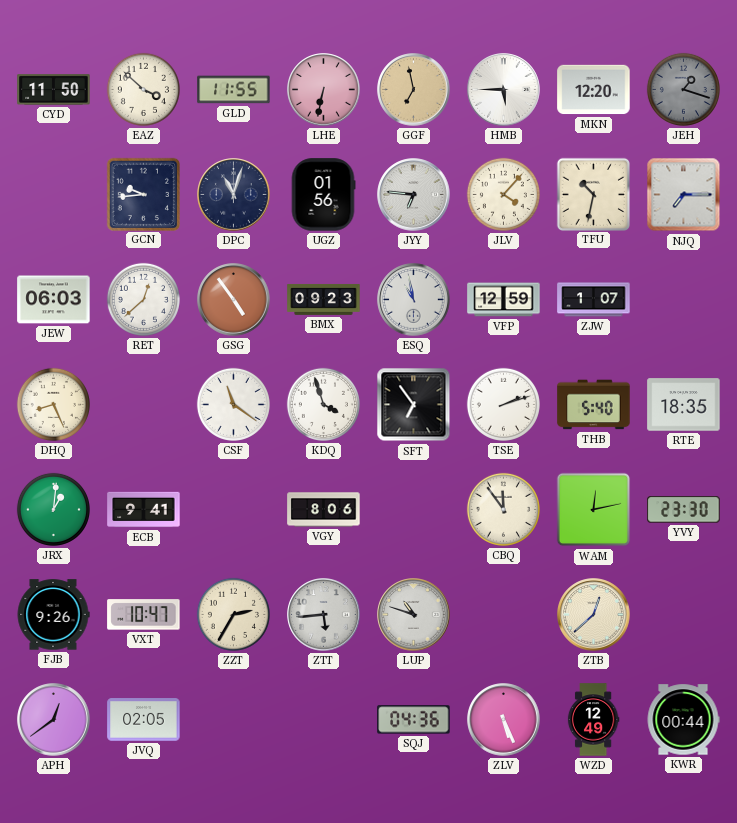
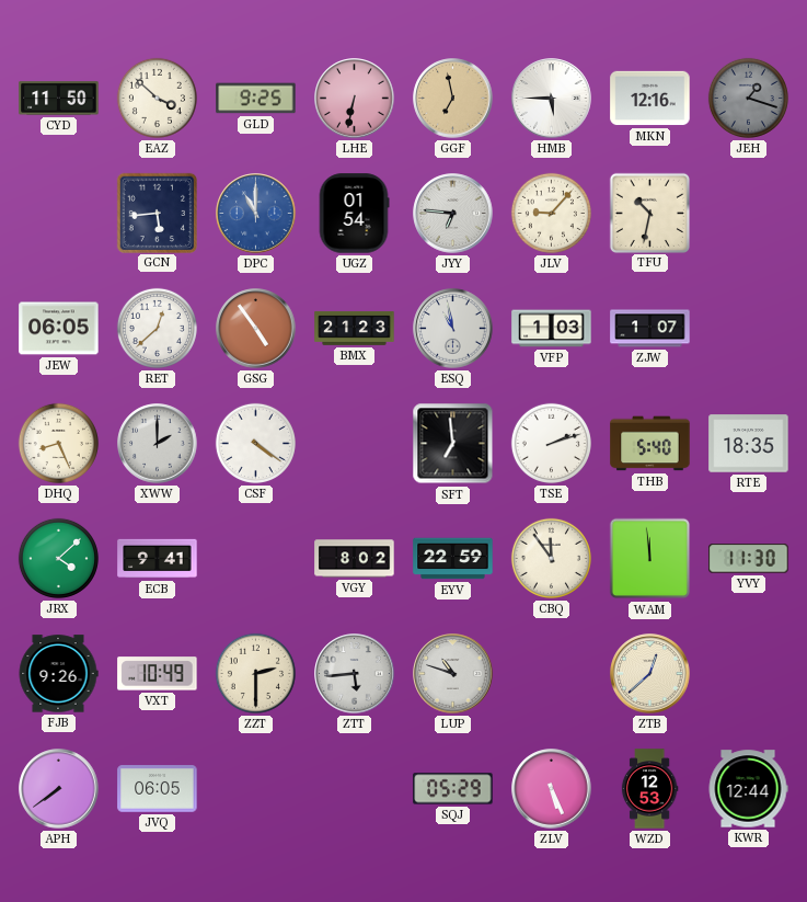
GLD: 11:55 -> 9:25
MKN: 12:20 -> 12:16
GCN: 9:44 -> 5:44
DPC: 11:03 -> 11:00
DPC dial: navy -> blue
UGZ: 01:56 -> 01:54
JLV: 4:07 -> 9:07
NJQ: 7:15 -> none
JEW: 06:03 -> 06:05
BMX: 09:23 -> 21:23
VFP: 12:59 -> 1:03
XWW: none -> 2:00
CSF: 11:21 -> 4:21
KDQ: 3:57 -> none
SFT: 6:54 -> 6:59
JRX: 1:01 -> 4:08
VGY: 8:06 -> 8:02
EYV: none -> 22:59
WAM: 12:13 -> 11:59
YVY: 23:30 -> 11:30
VXT: 10:47 -> 10:49
ZZT: 2:35 -> 2:30
APH: 12:39 -> 7:39
JVQ: 02:05 -> 06:05
SQJ: 04:36 -> 05:29
WZD: 12:49 -> 12:53
KWR: 00:44 -> 12:44
